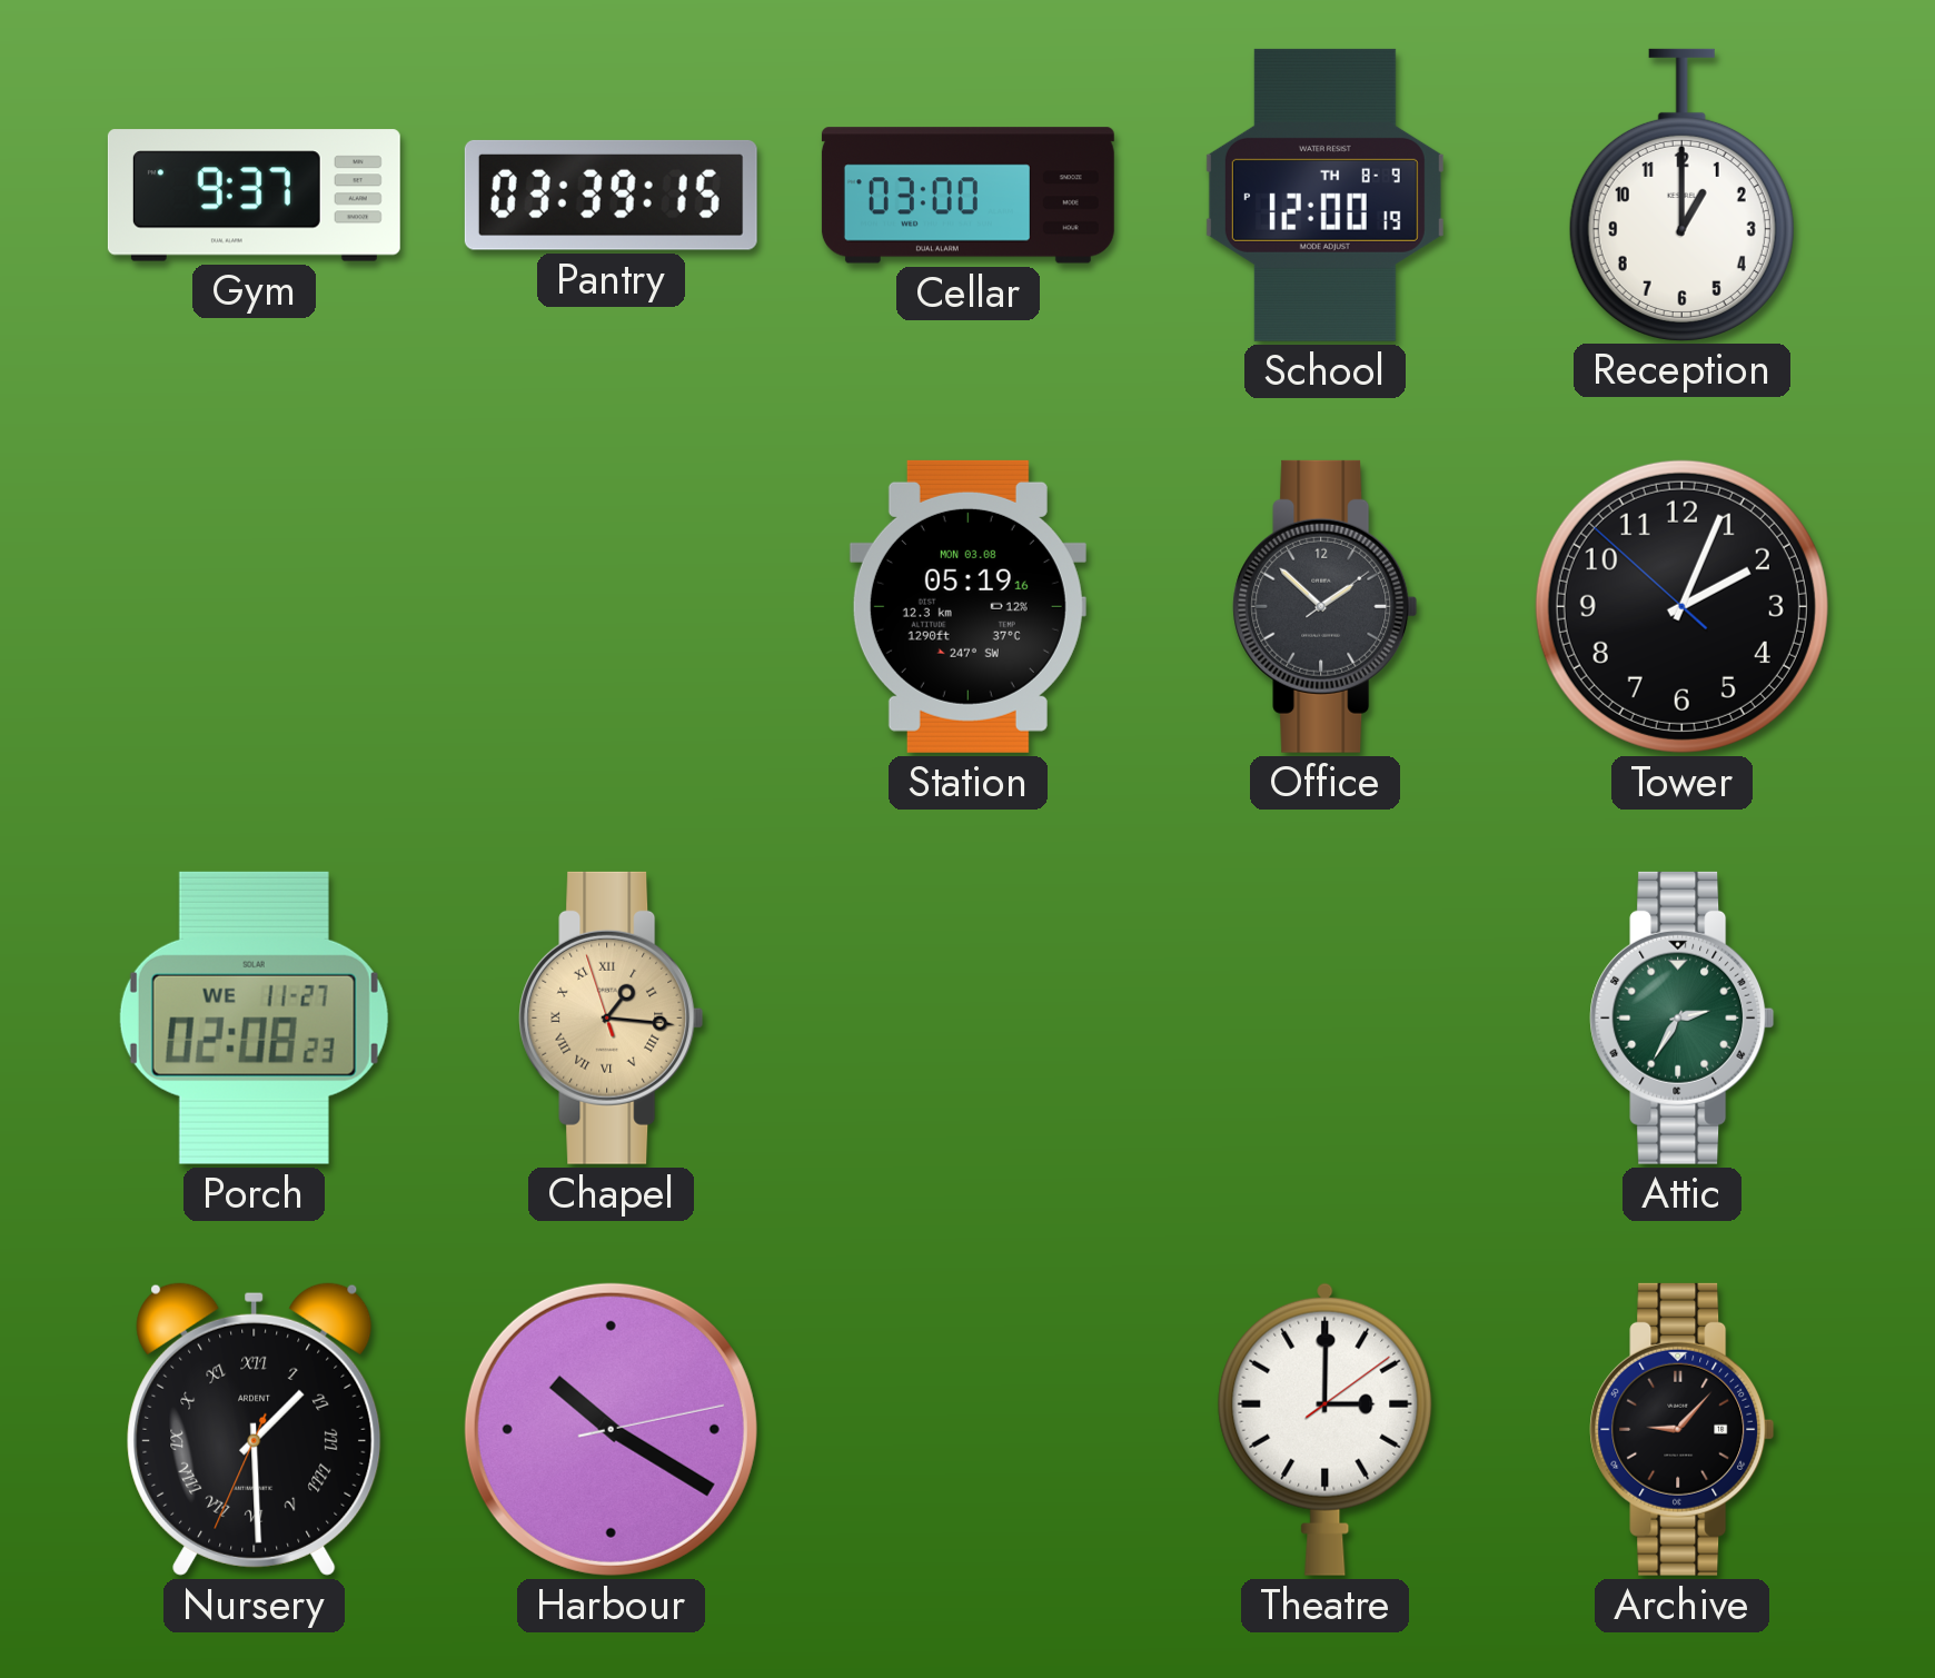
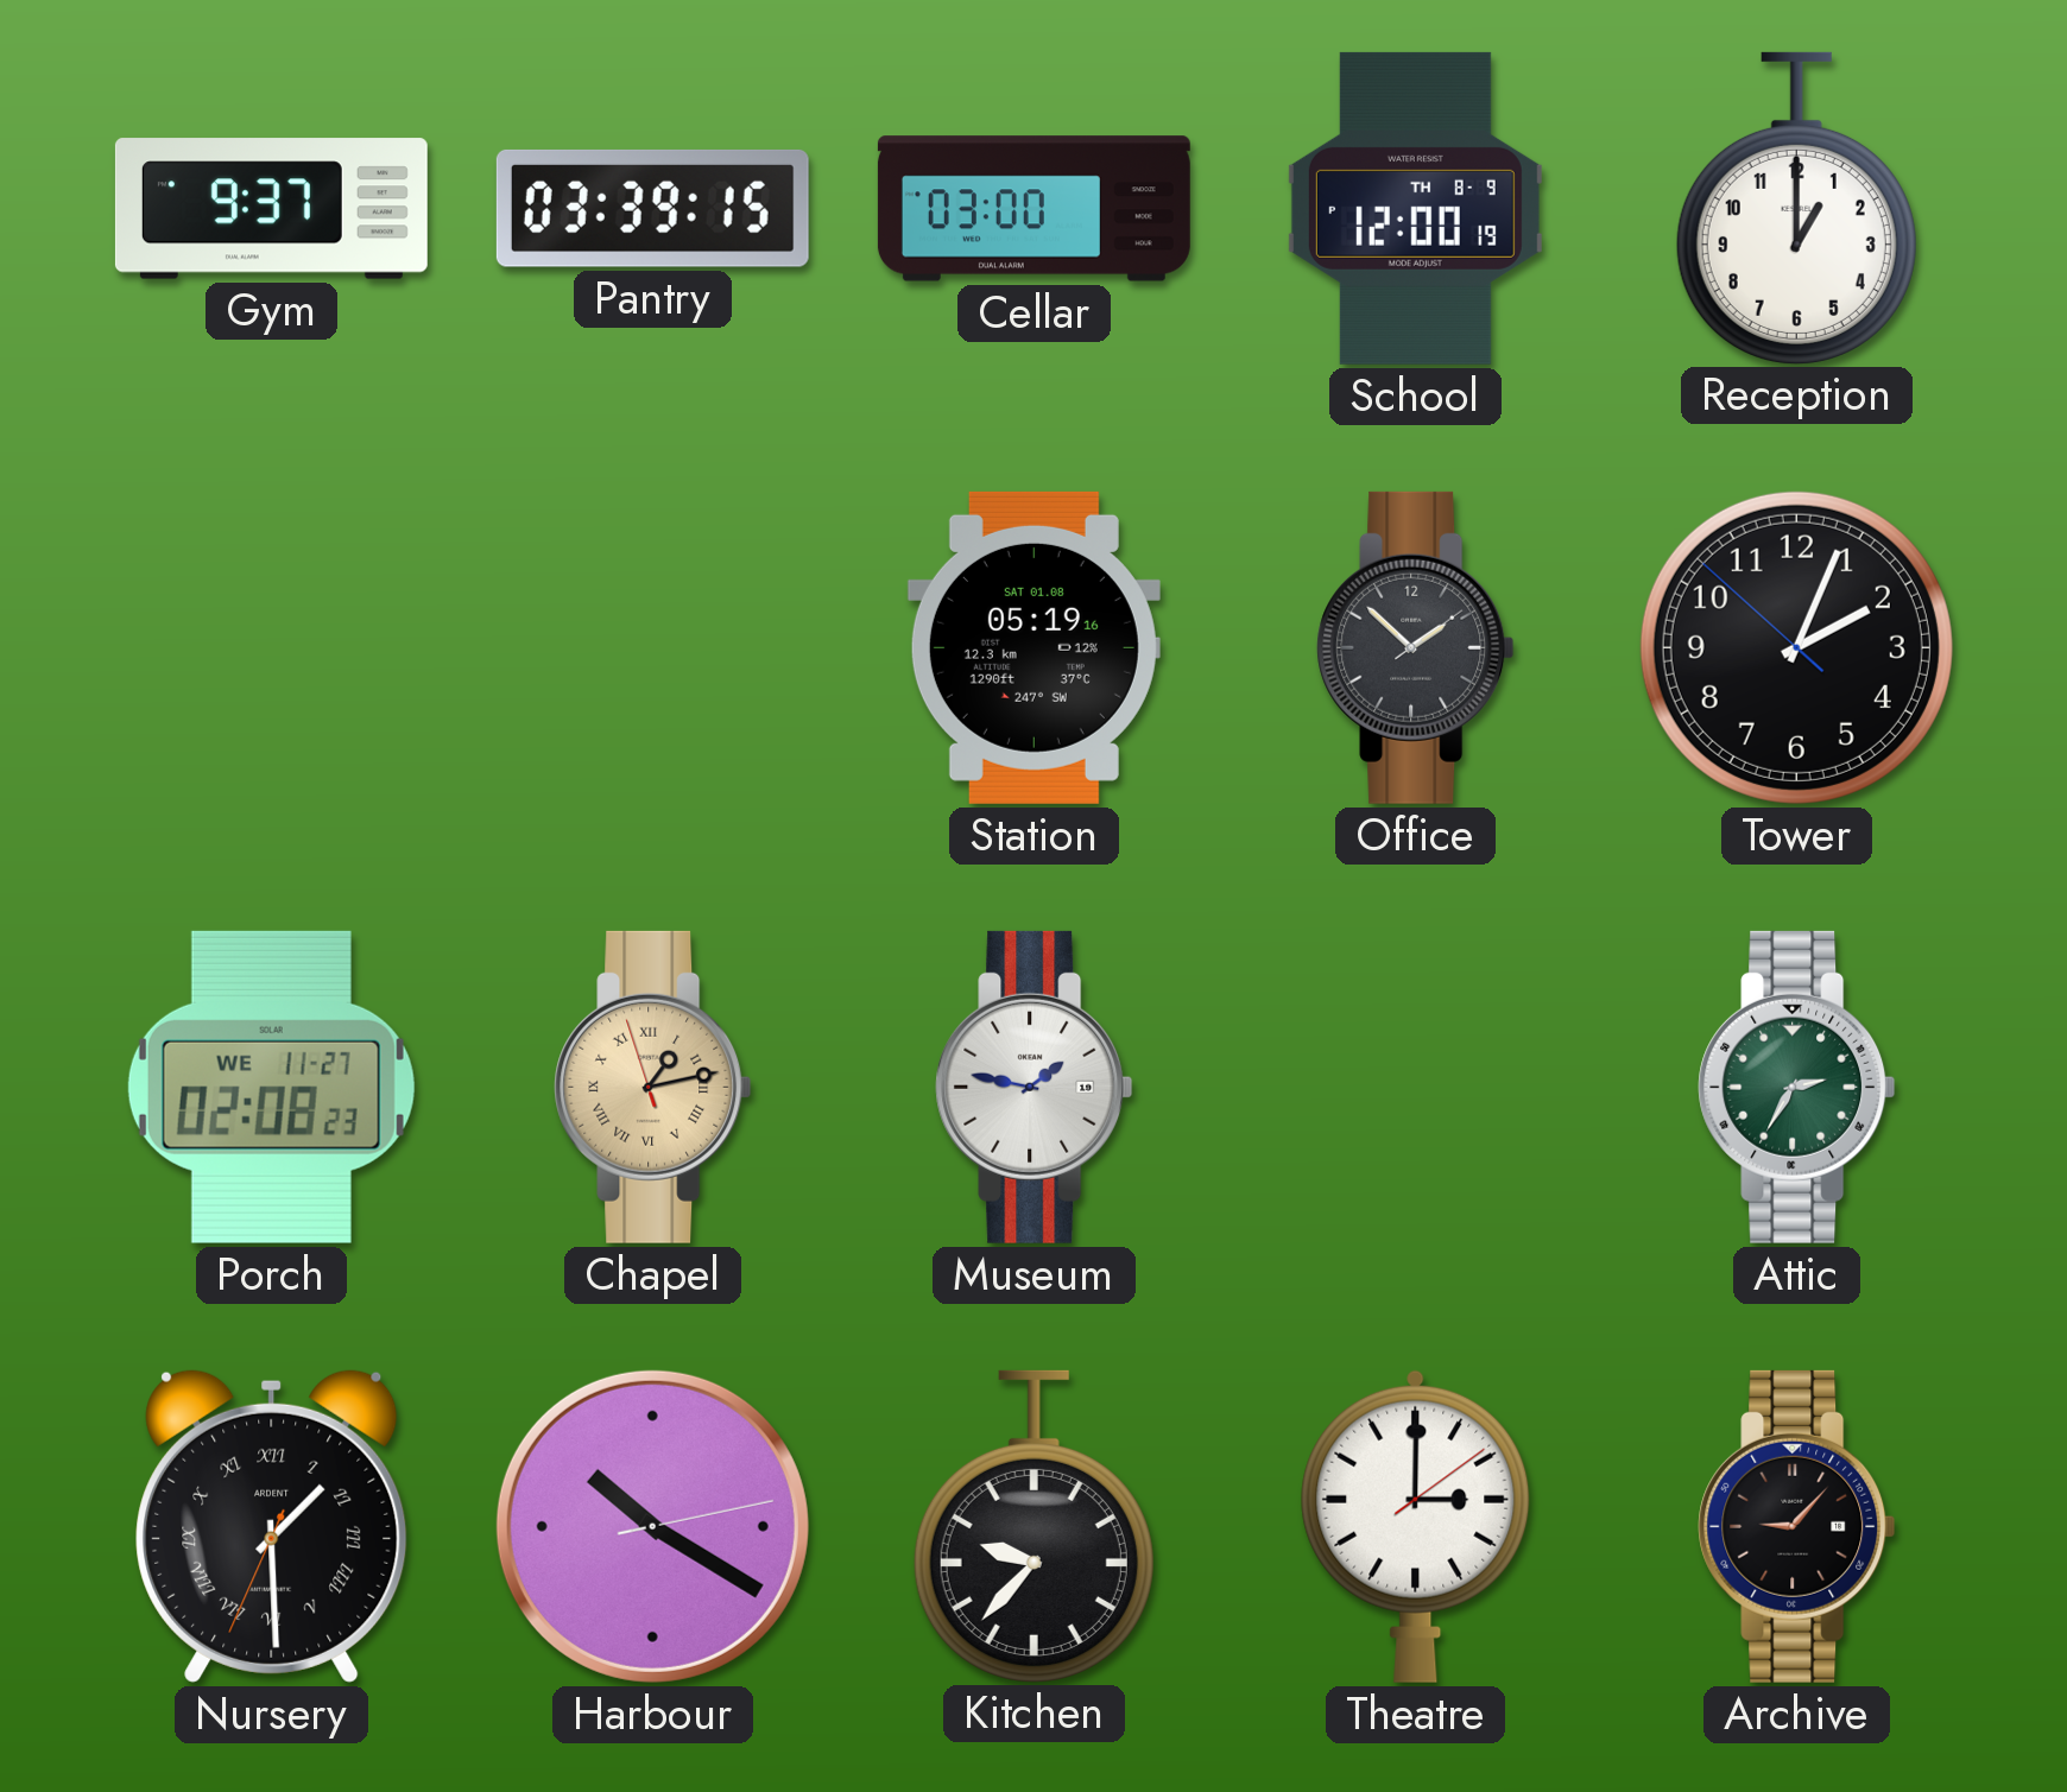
Station date: MON 03.08 -> SAT 01.08
Chapel: 1:15 -> 1:12
Museum: none -> 1:47
Kitchen: none -> 9:37
